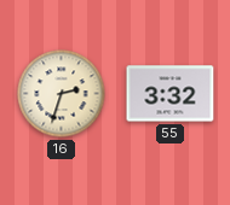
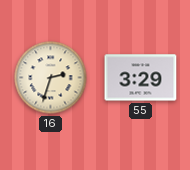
55: 3:32 -> 3:29
